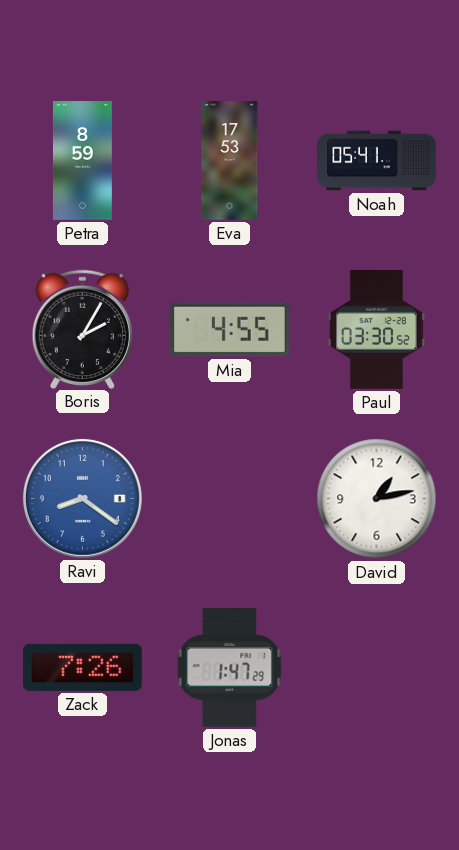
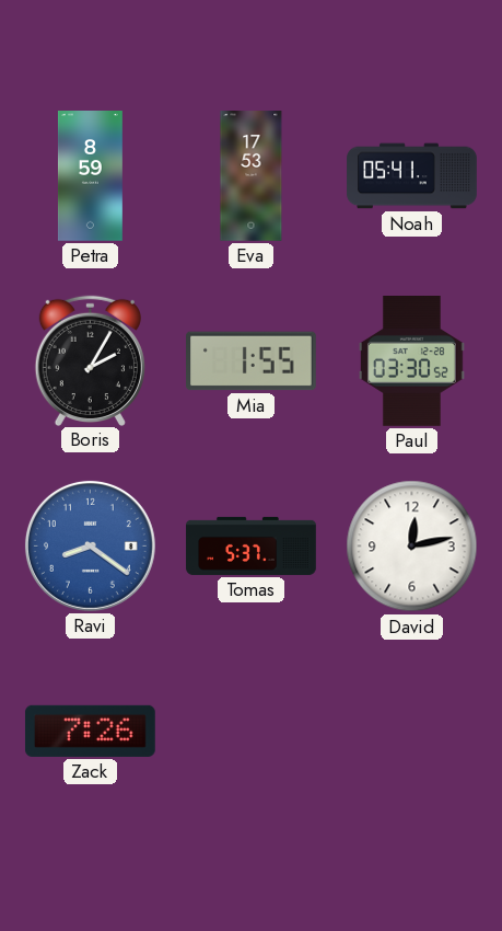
Mia: 4:55 -> 1:55
Tomas: none -> 5:37
David: 1:13 -> 12:13
Jonas: 1:47 -> none
